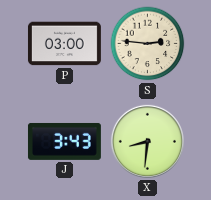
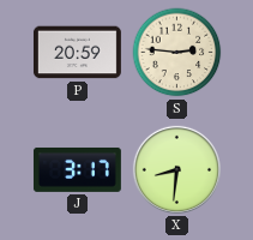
P: 03:00 -> 20:59
J: 3:43 -> 3:17
